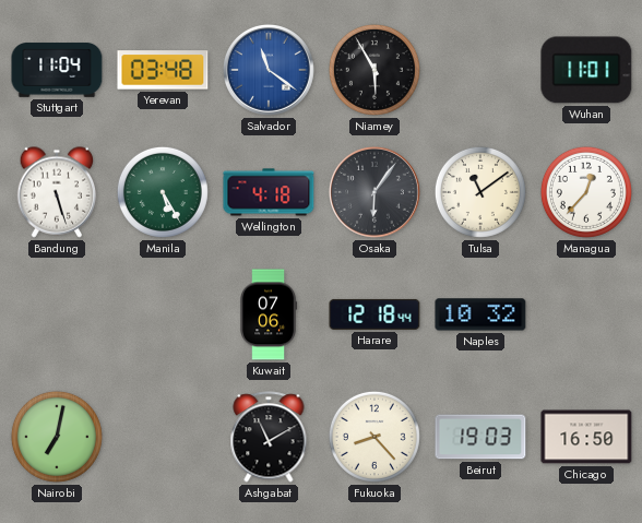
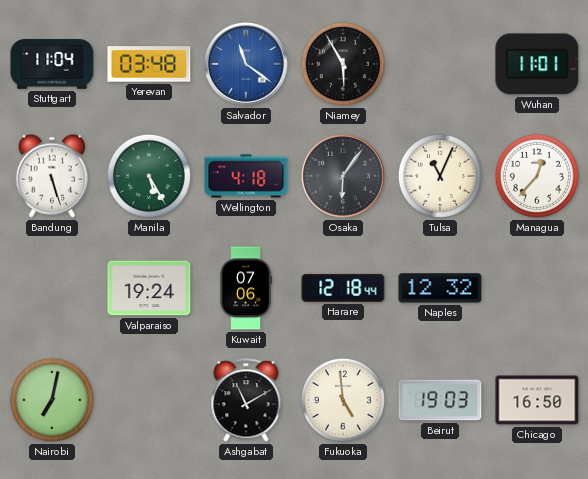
Tulsa: 11:09 -> 11:04
Valparaiso: none -> 19:24
Naples: 10:32 -> 12:32
Fukuoka: 8:23 -> 4:59
